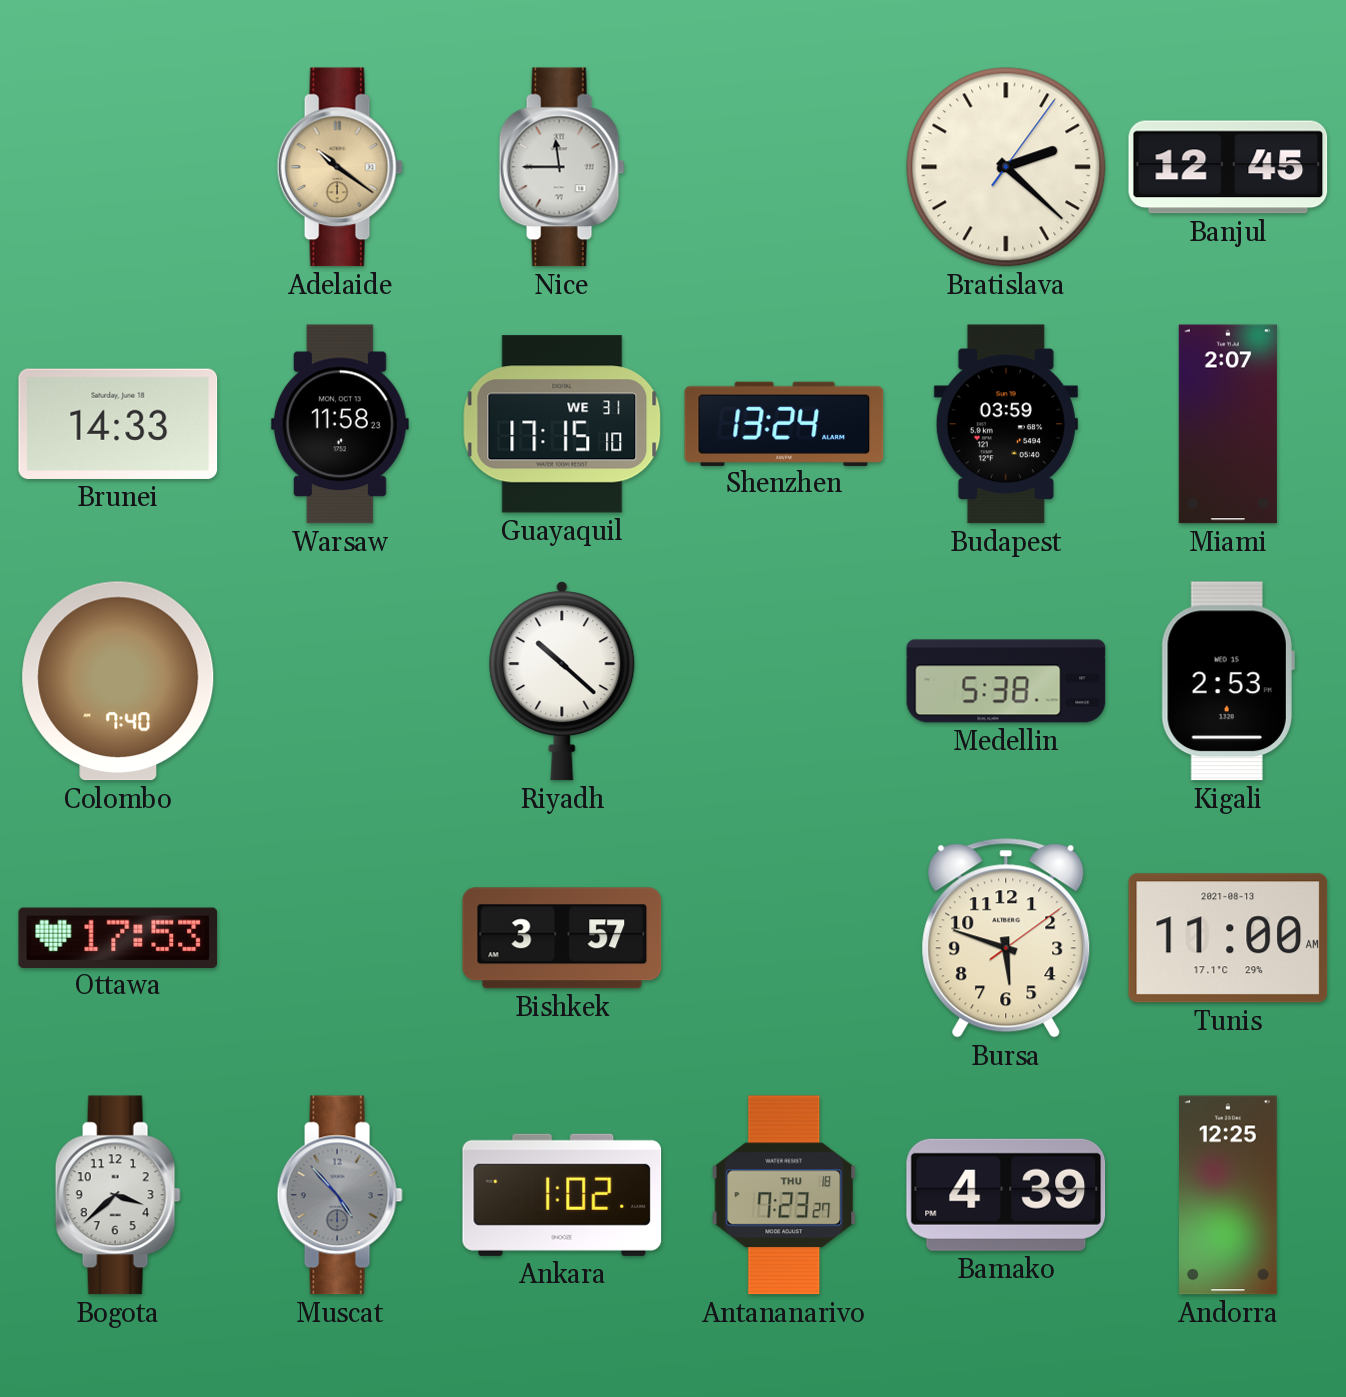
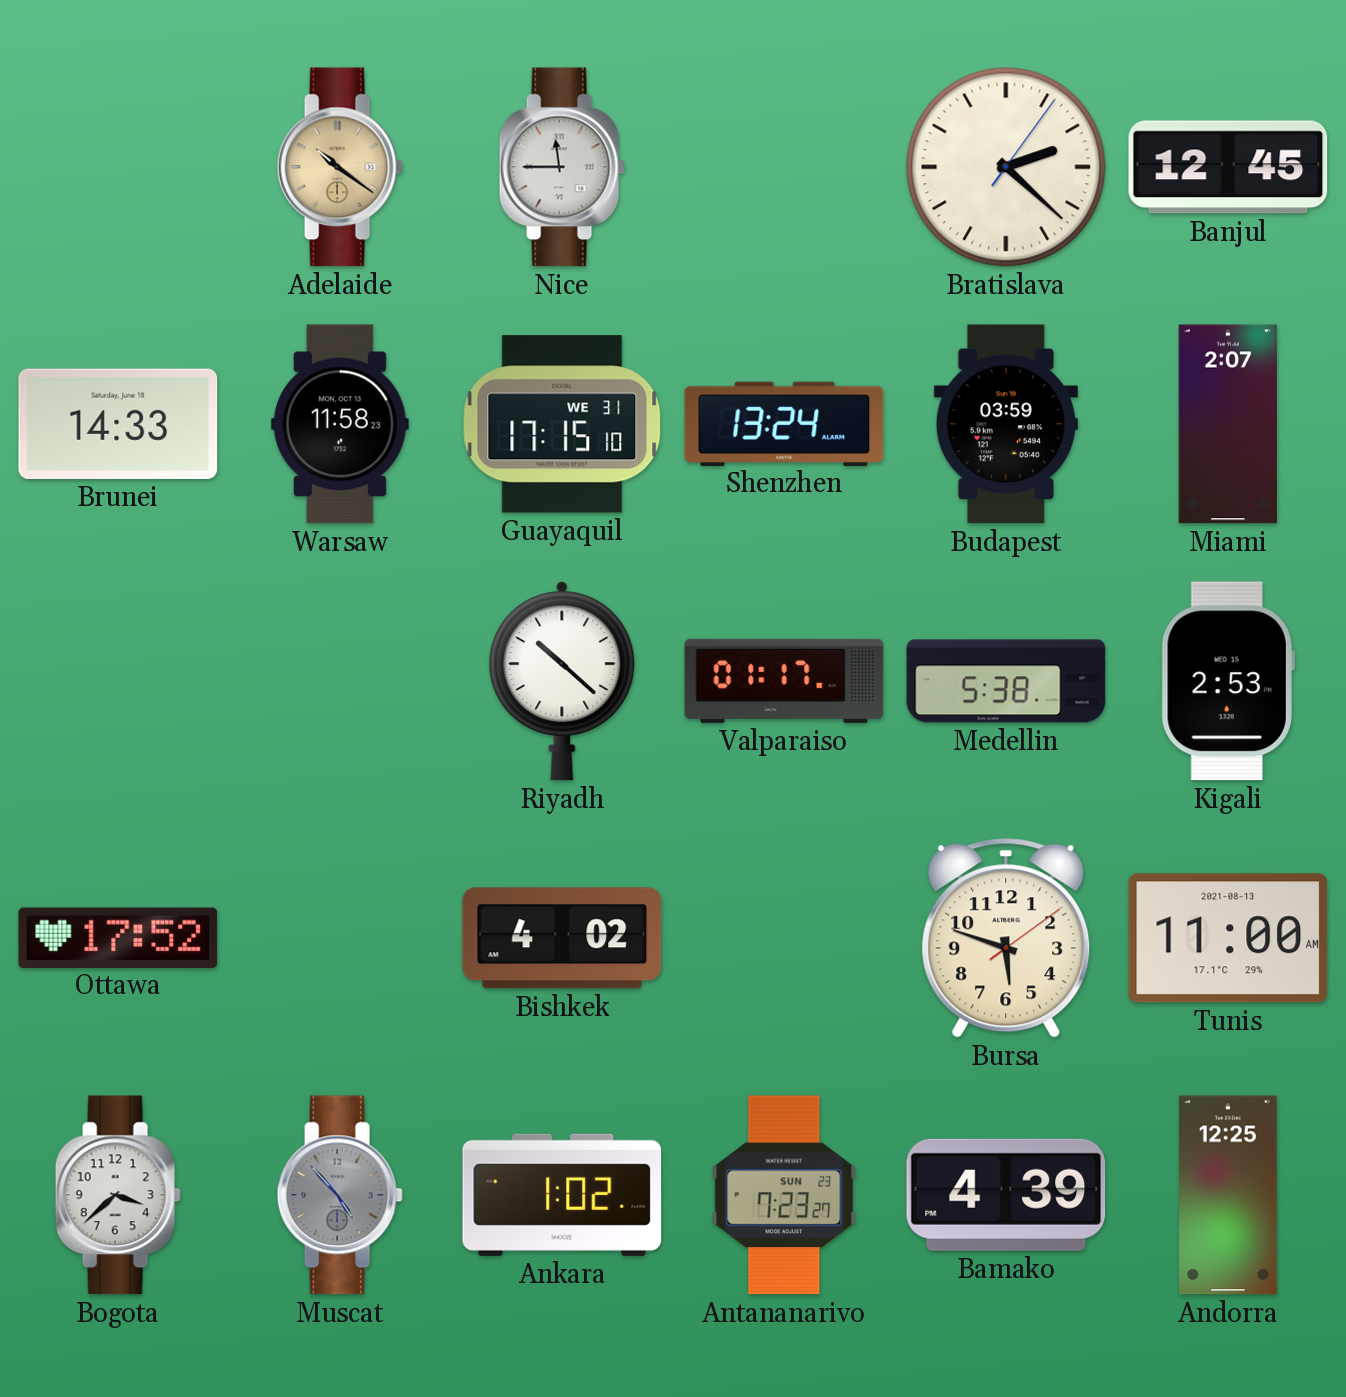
Colombo: 7:40 -> none
Valparaiso: none -> 01:17
Ottawa: 17:53 -> 17:52
Bishkek: 3:57 -> 4:02
Antananarivo date: THU 18 -> SUN 23
